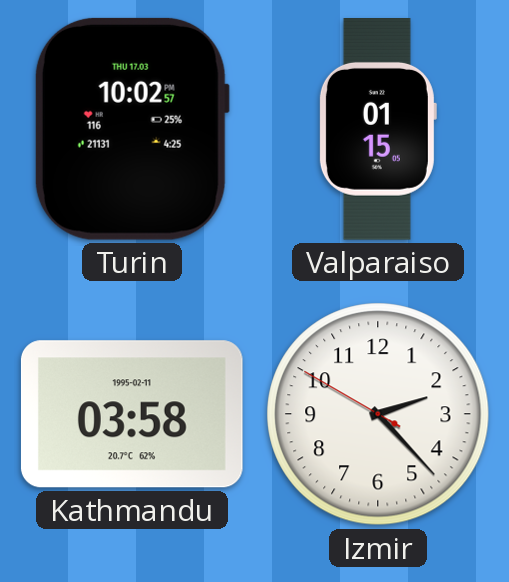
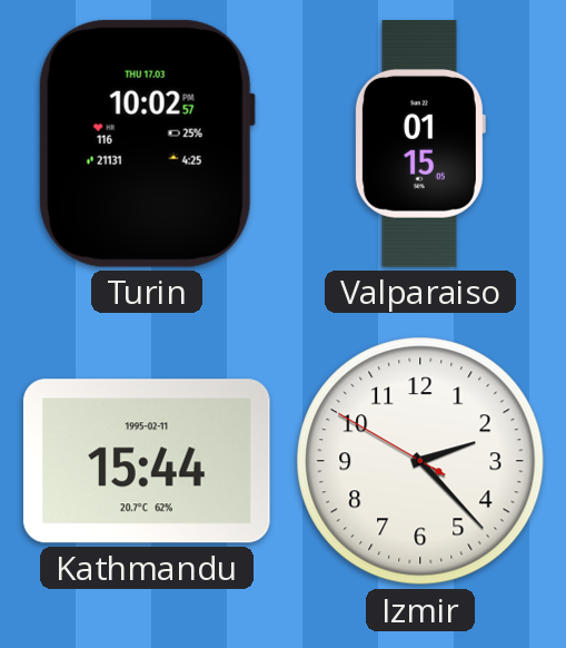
Kathmandu: 03:58 -> 15:44
